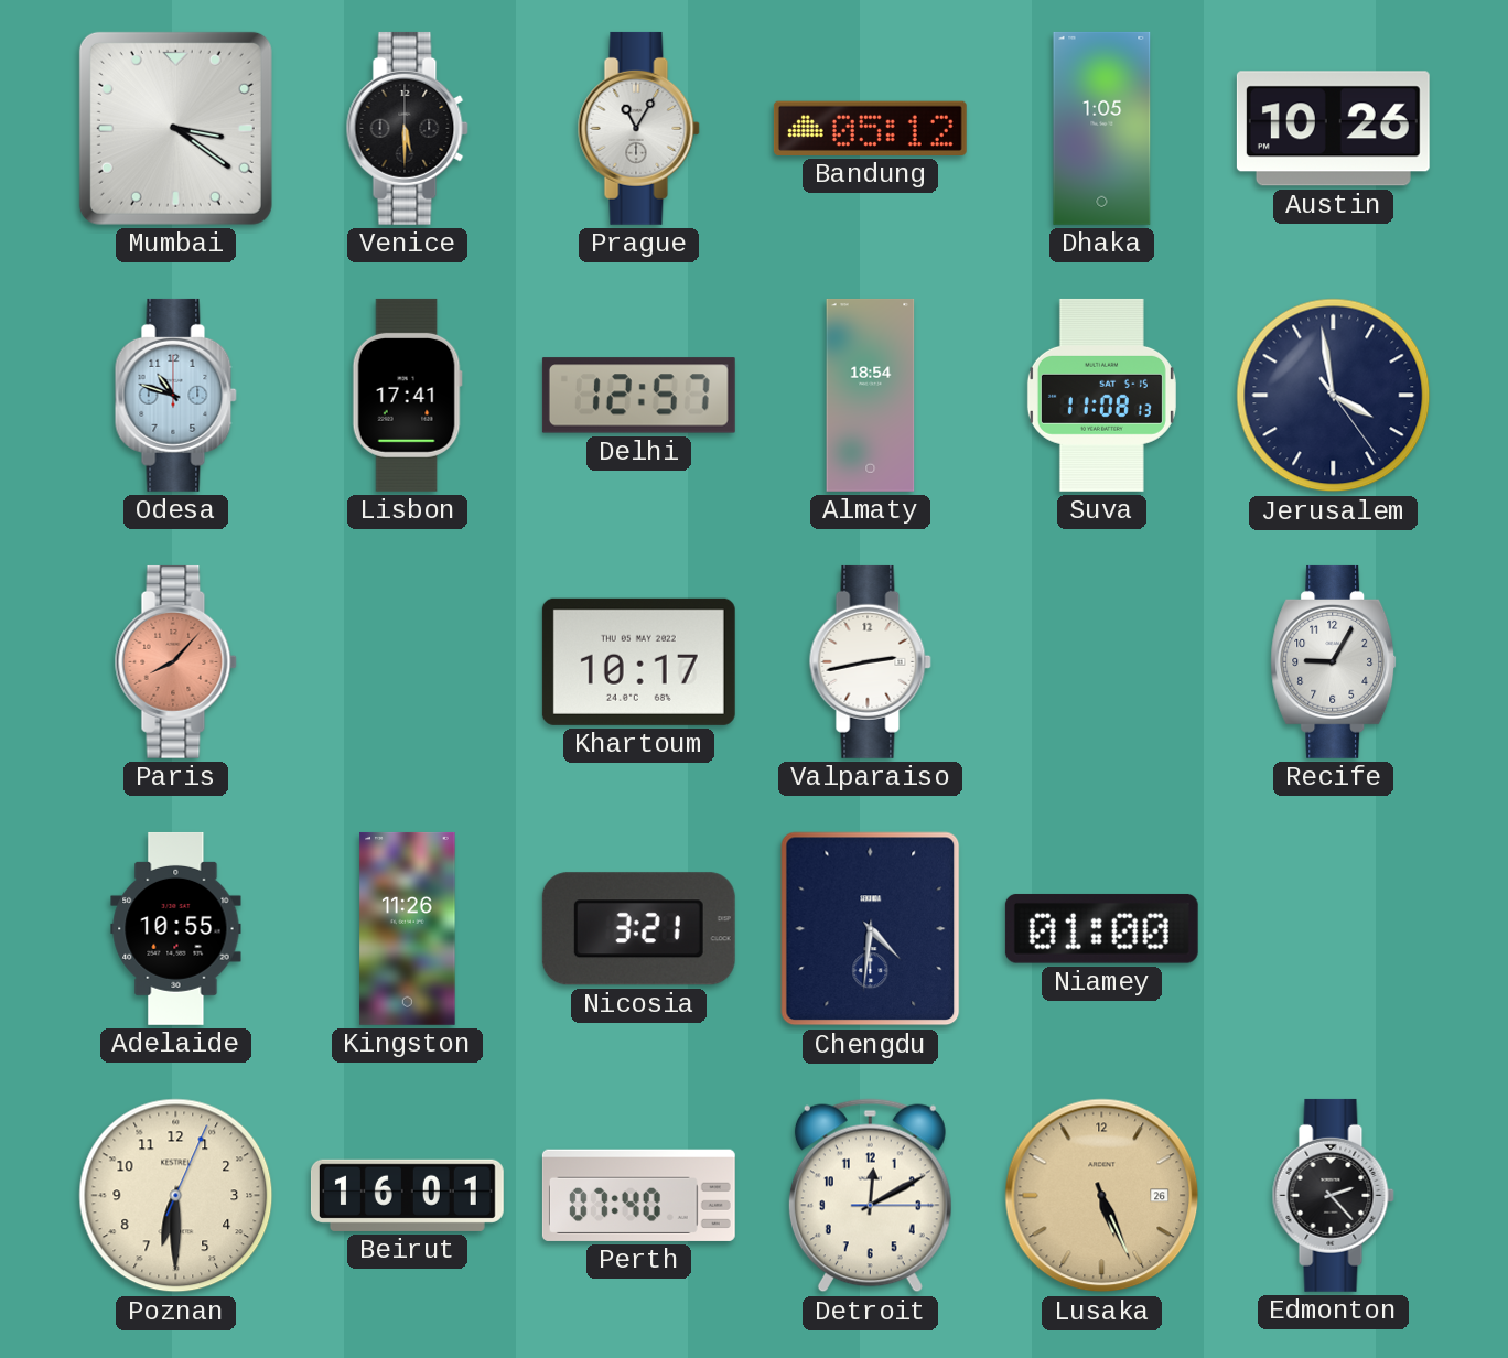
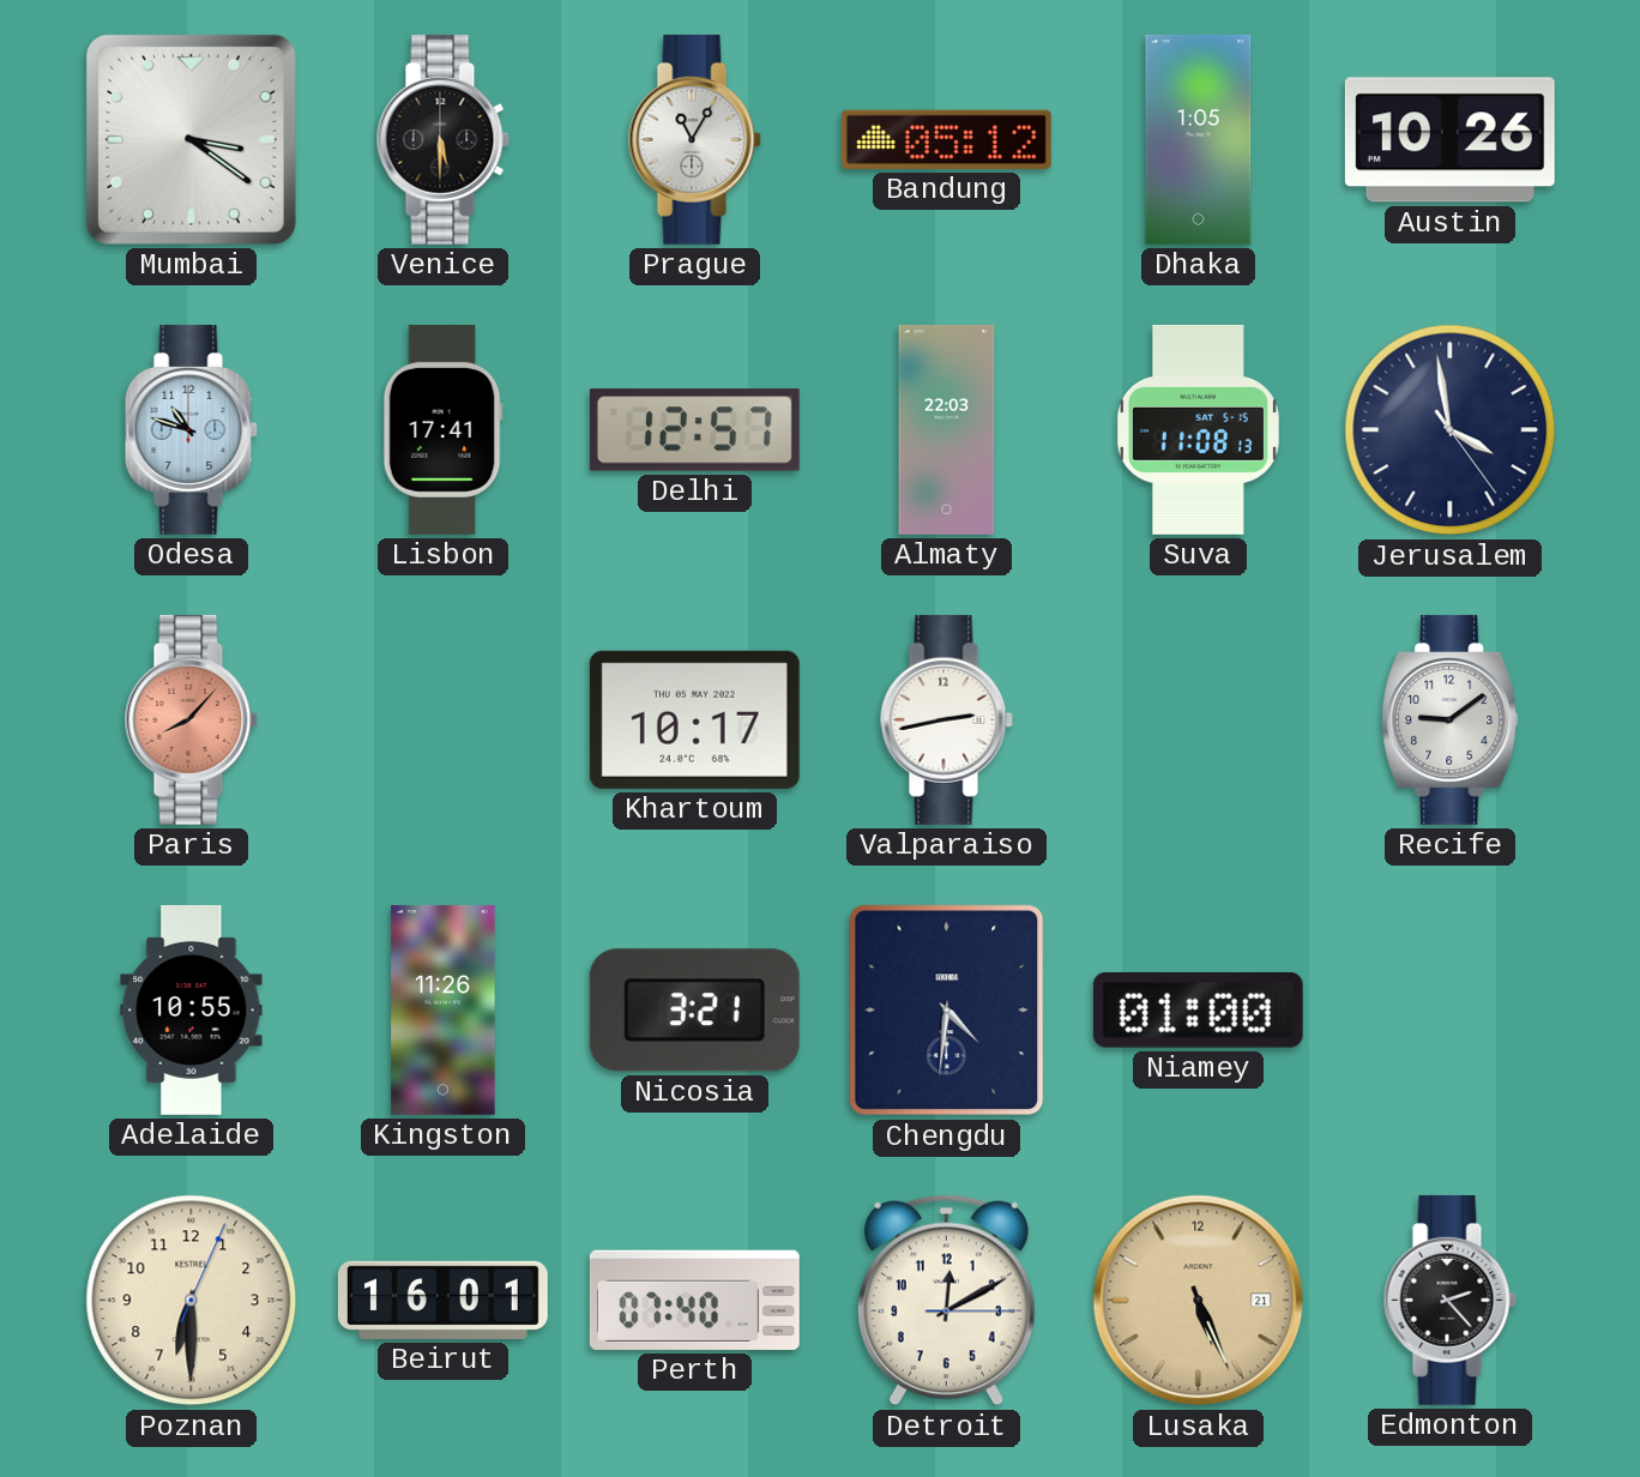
Almaty: 18:54 -> 22:03
Recife: 9:05 -> 9:09
Lusaka date: 26 -> 21
